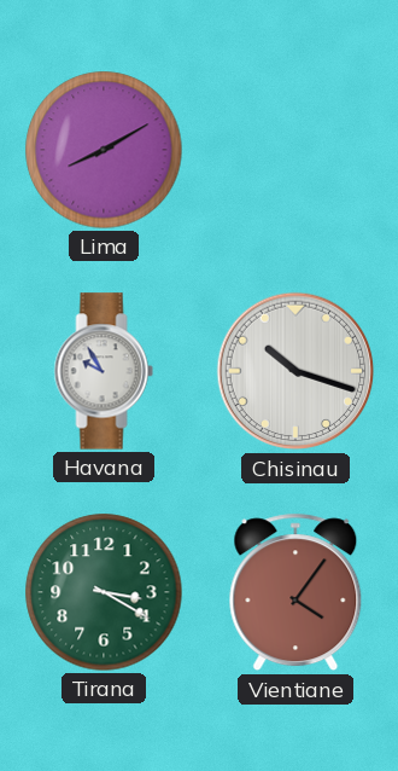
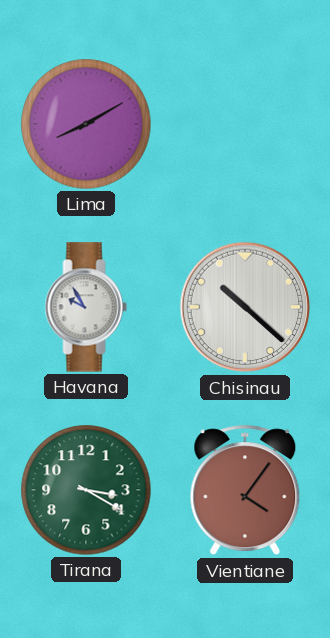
Chisinau: 10:18 -> 10:22
